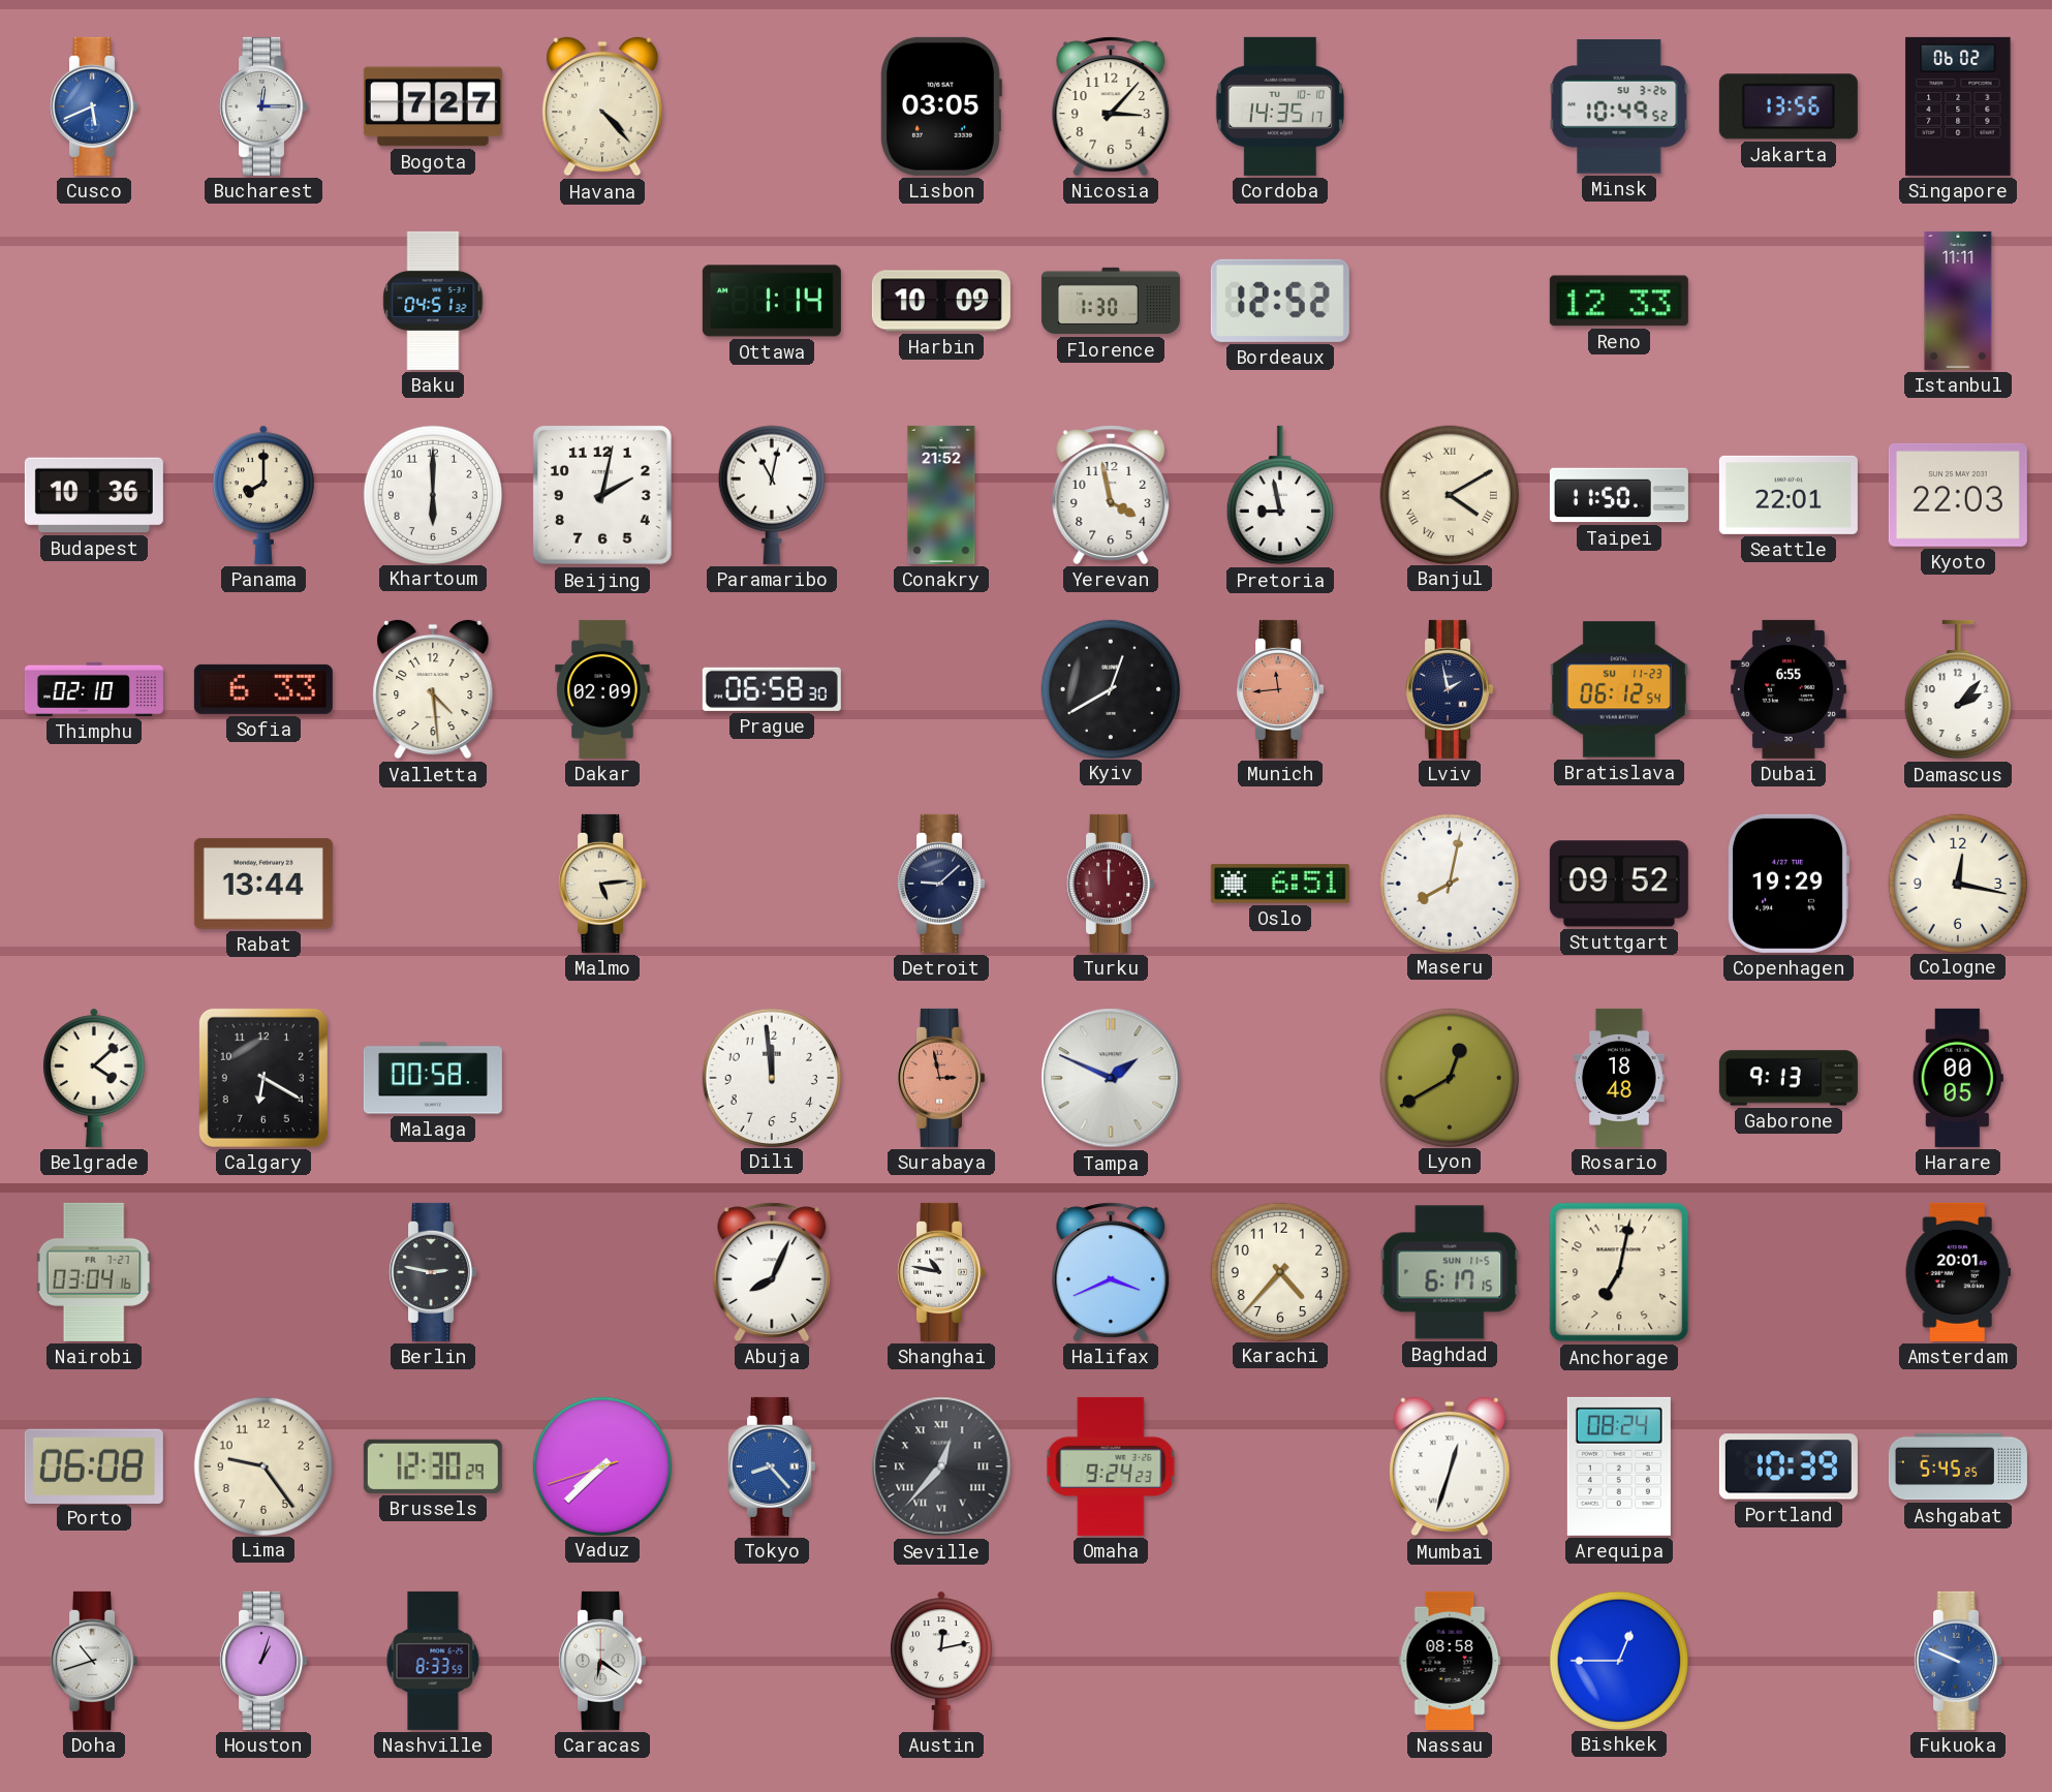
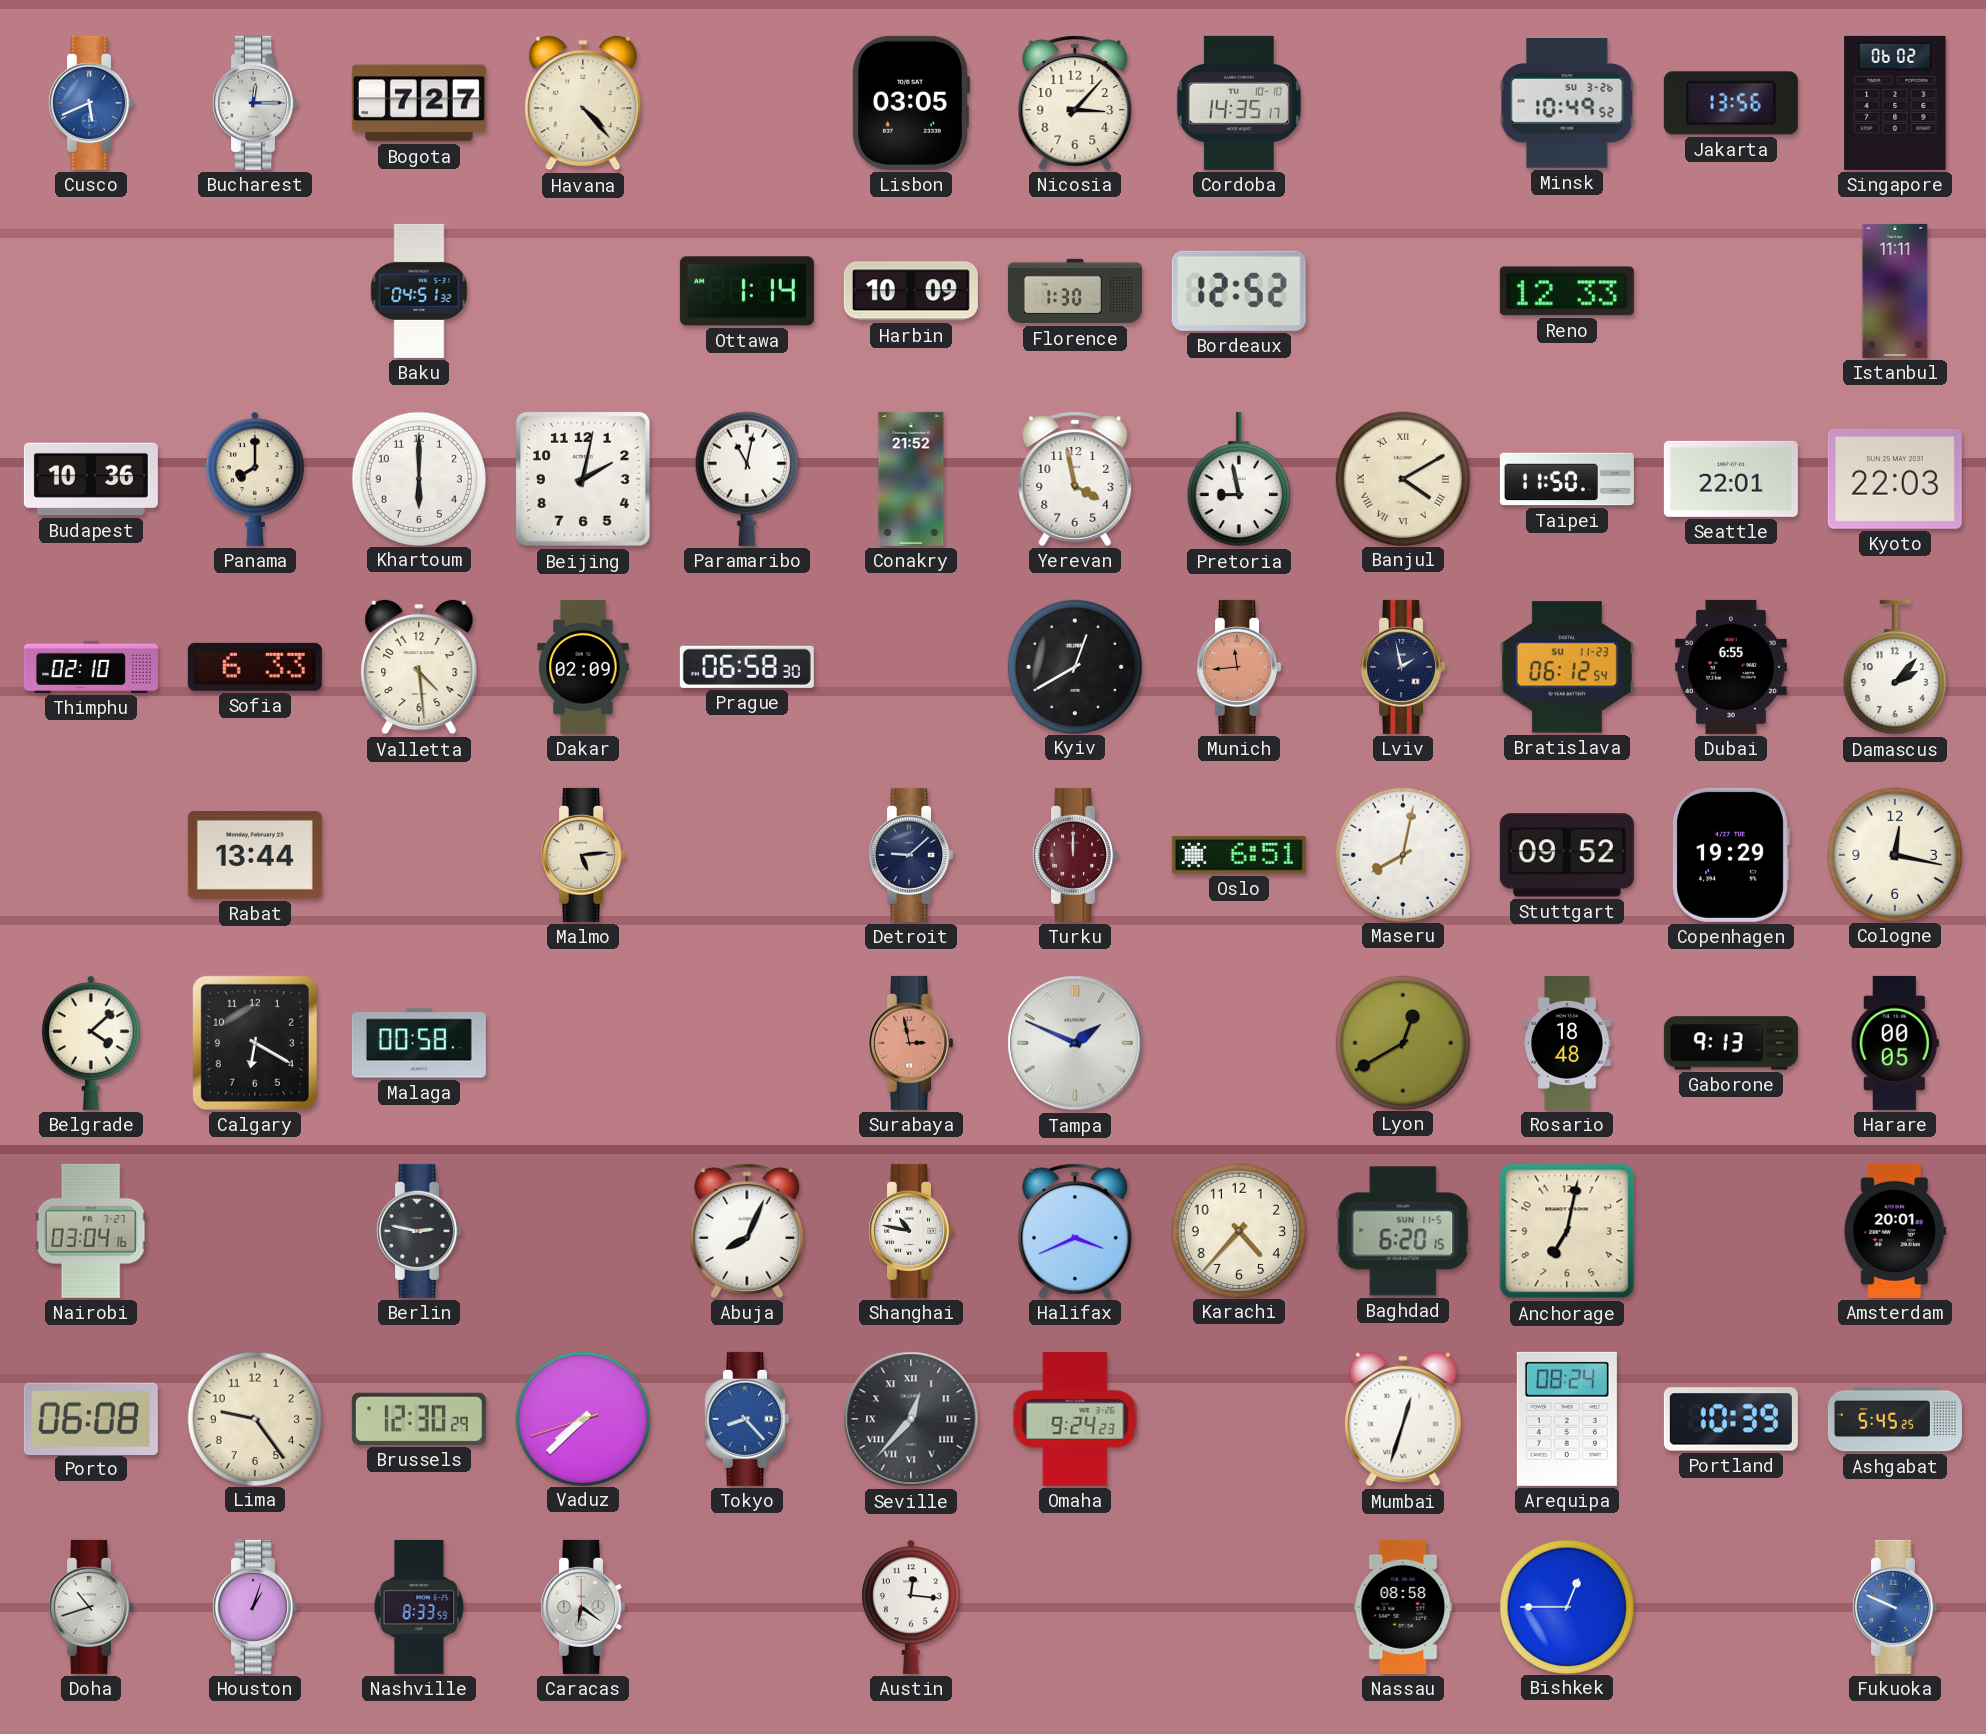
Dili: 11:59 -> none
Baghdad: 6:17 -> 6:20
Austin: 12:13 -> 12:16
